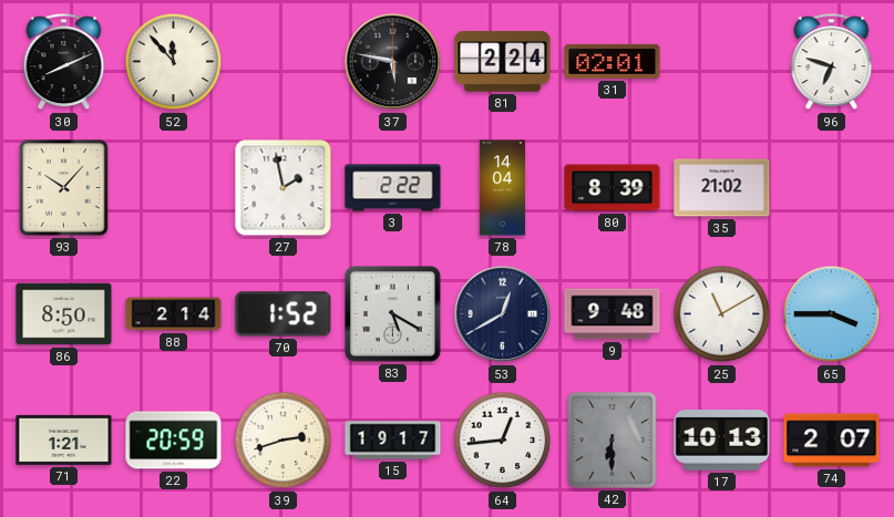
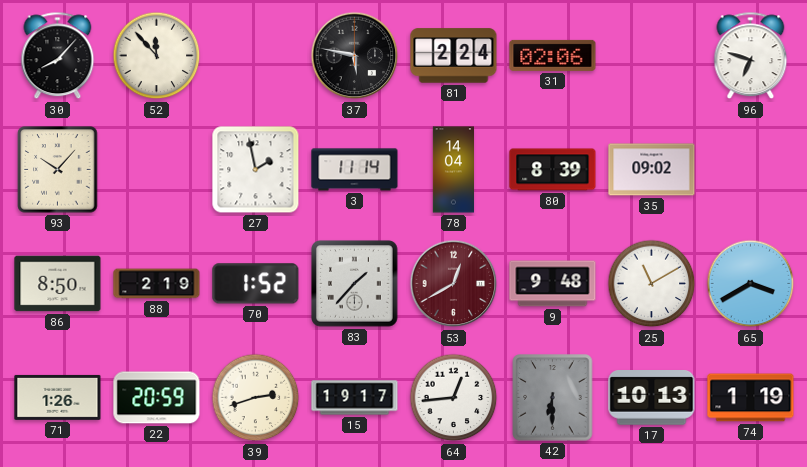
30: 8:11 -> 8:07
31: 02:01 -> 02:06
3: 2:22 -> 11:14
35: 21:02 -> 09:02
88: 2:14 -> 2:19
83: 5:20 -> 1:37
53 dial: navy -> burgundy
65: 3:45 -> 3:40
71: 1:21 -> 1:26
74: 2:07 -> 1:19
